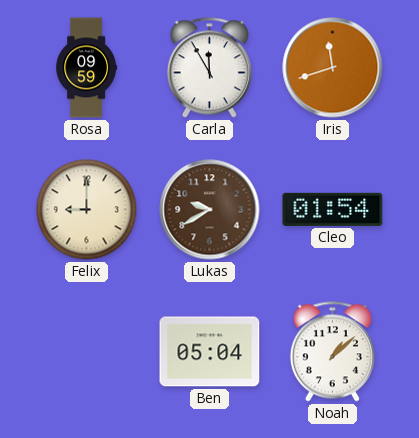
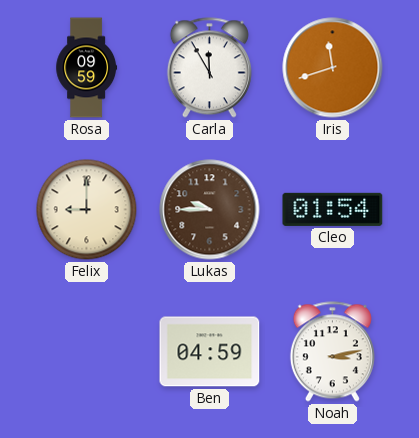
Lukas: 9:40 -> 9:45
Ben: 05:04 -> 04:59
Noah: 1:08 -> 3:13
